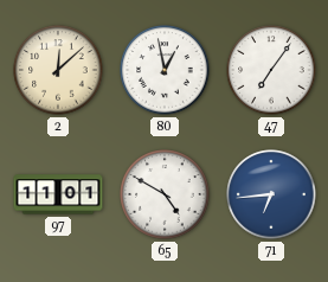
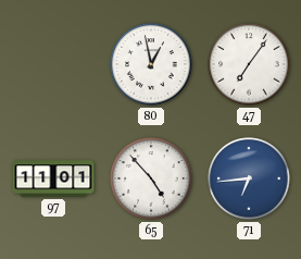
2: 12:08 -> none
65: 4:50 -> 4:53
